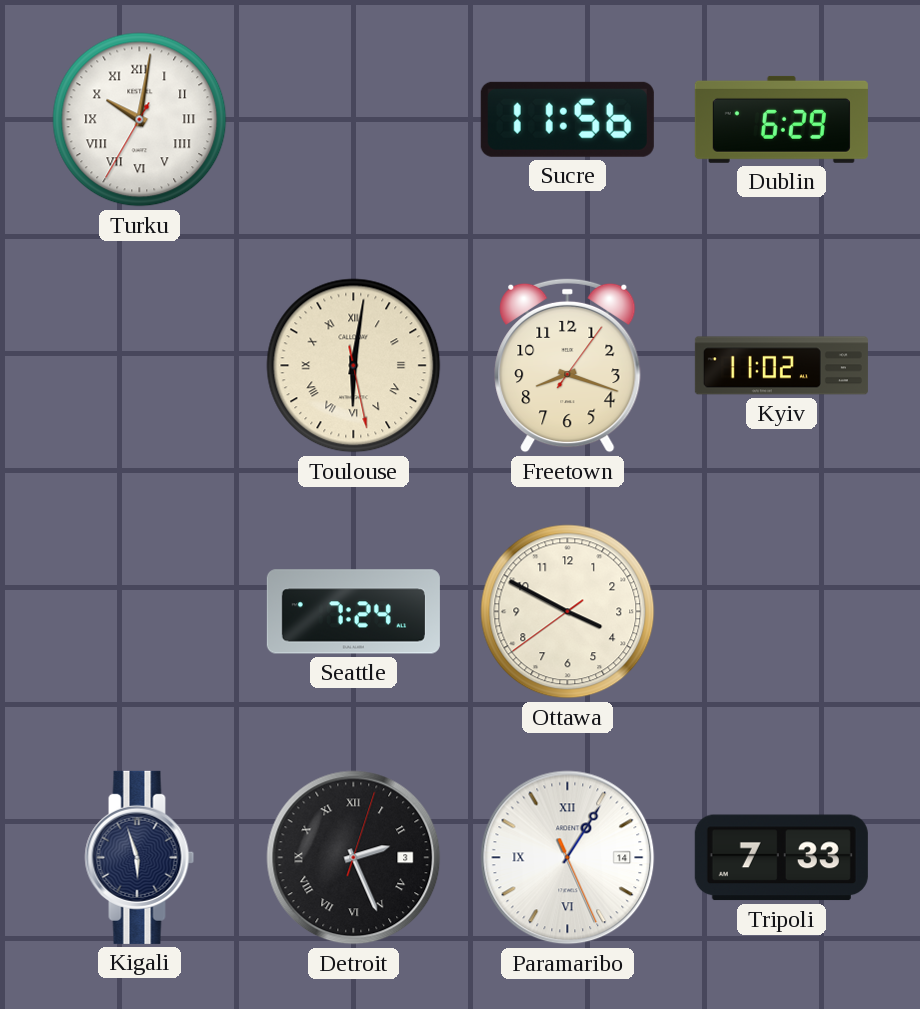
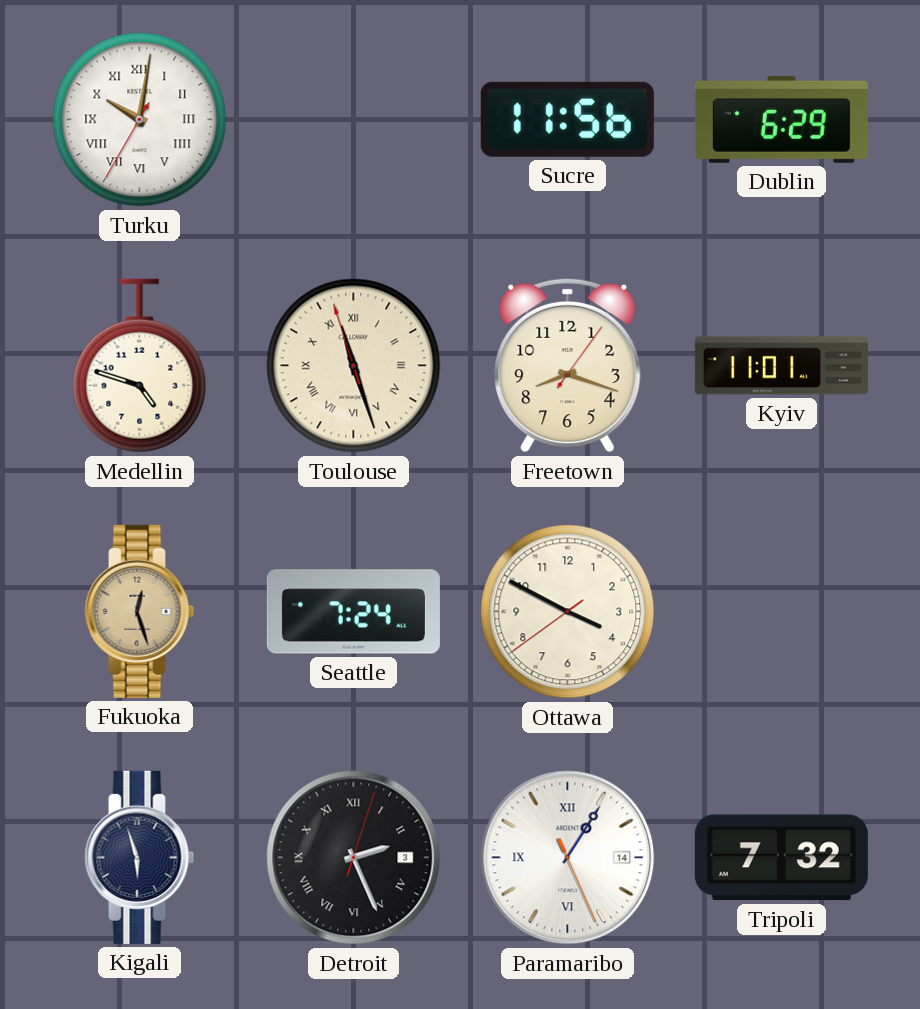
Medellin: none -> 4:48
Toulouse: 6:01 -> 11:26
Kyiv: 11:02 -> 11:01
Fukuoka: none -> 12:27
Tripoli: 7:33 -> 7:32
